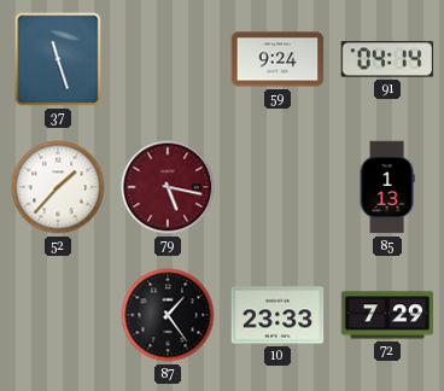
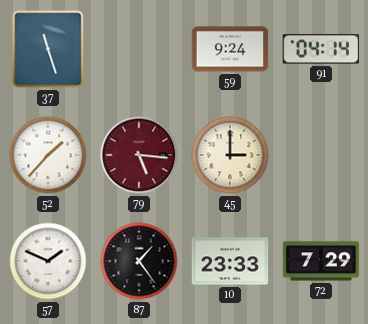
79: 5:17 -> 5:16
45: none -> 3:00
85: 1:13 -> none
57: none -> 1:49
